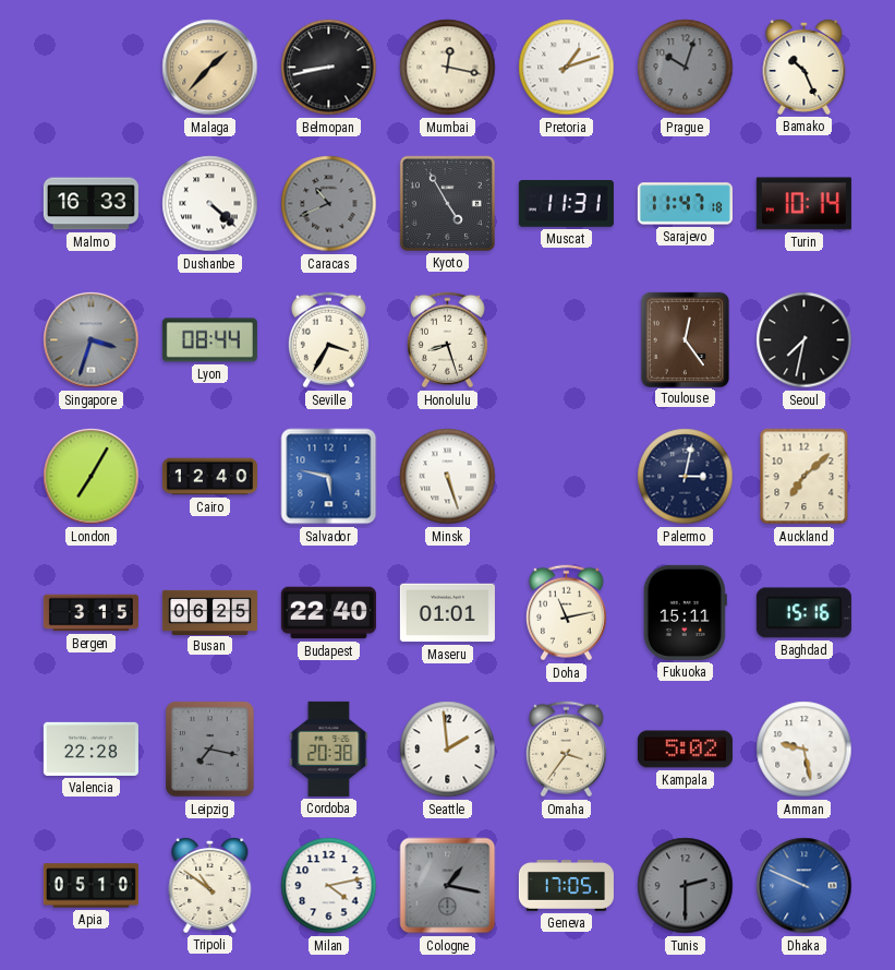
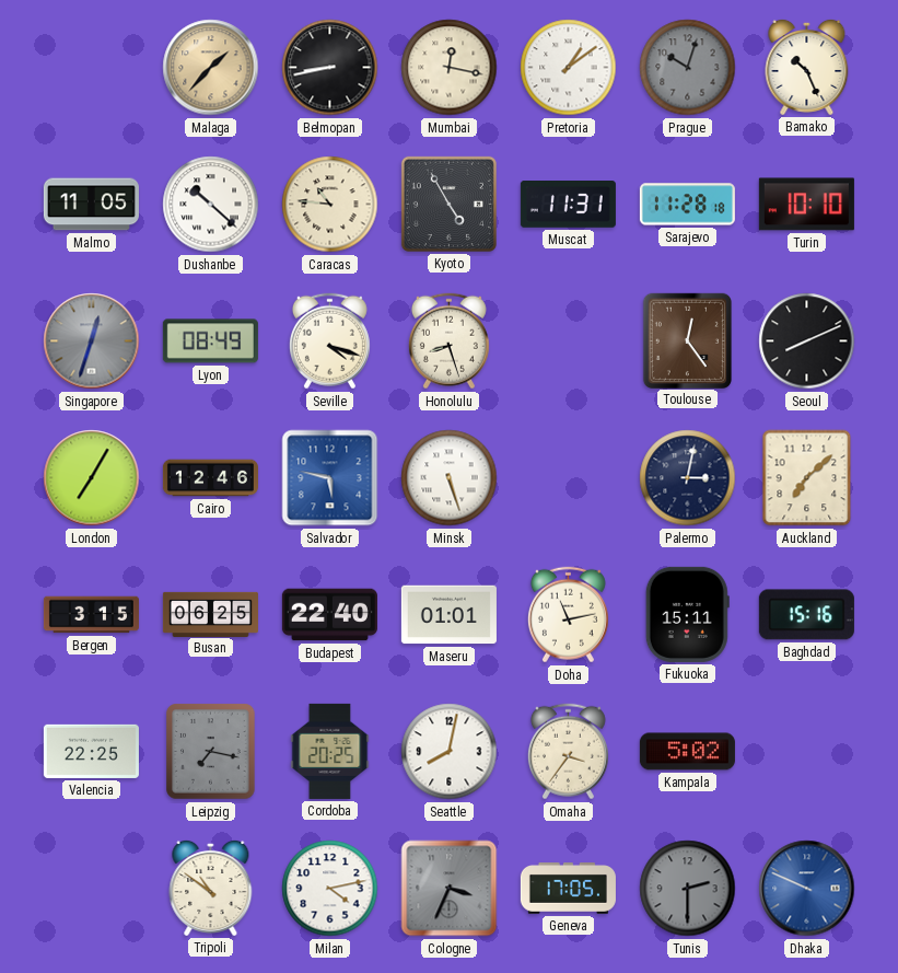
Pretoria: 1:12 -> 1:09
Malmo: 16:33 -> 11:05
Dushanbe: 4:22 -> 10:22
Caracas: 10:41 -> 10:46
Caracas dial: grey -> cream
Sarajevo: 11:47 -> 11:28
Turin: 10:14 -> 10:10
Singapore: 3:33 -> 12:33
Lyon: 08:44 -> 08:49
Seville: 3:35 -> 4:18
Seoul: 7:32 -> 8:11
Cairo: 12:40 -> 12:46
Valencia: 22:28 -> 22:25
Cordoba: 20:38 -> 20:25
Seattle: 1:59 -> 8:02
Amman: 9:28 -> none
Apia: 05:10 -> none
Cologne: 1:17 -> 3:34
